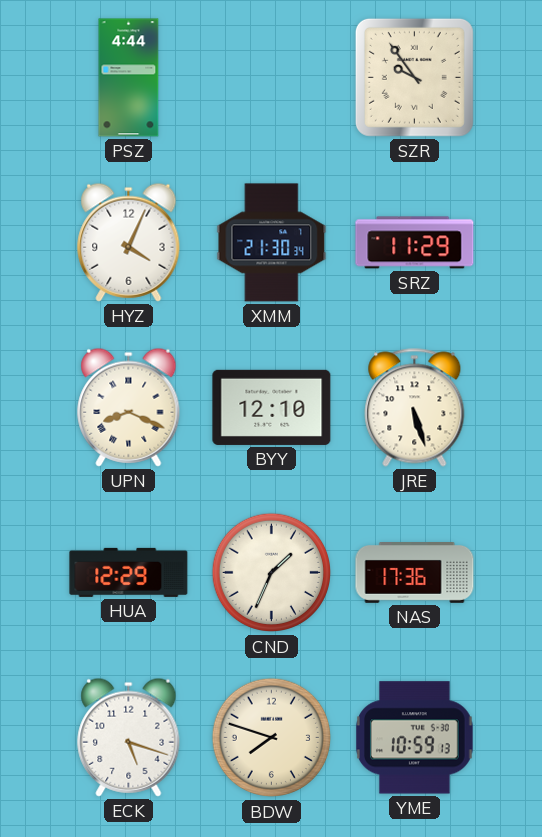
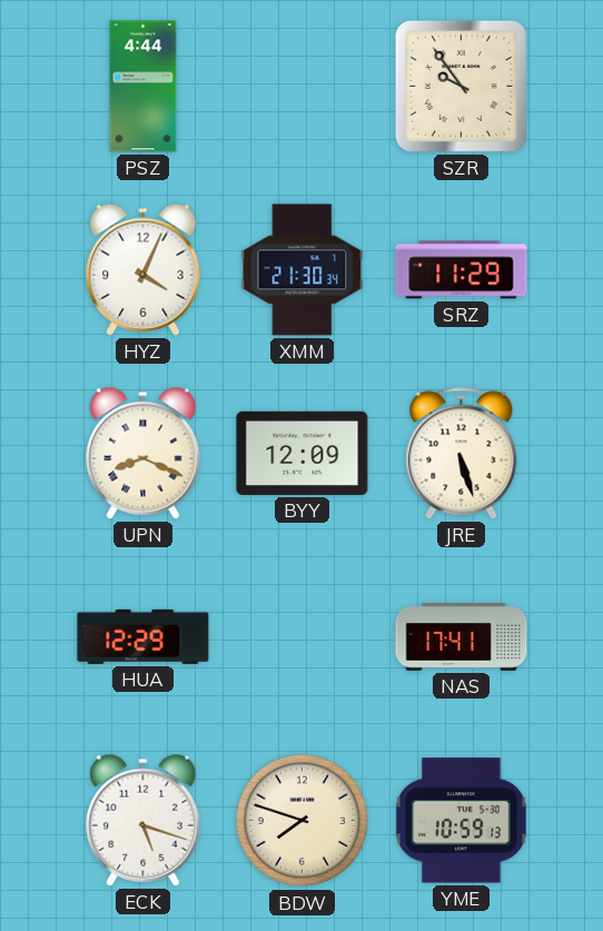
BYY: 12:10 -> 12:09
CND: 1:34 -> none
NAS: 17:36 -> 17:41
